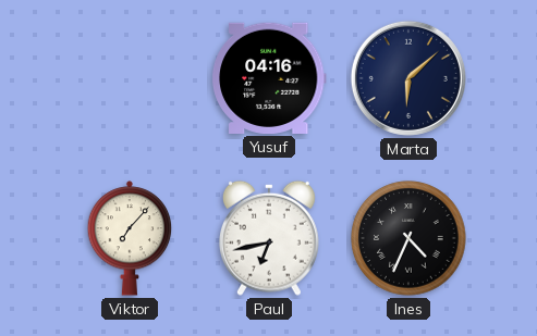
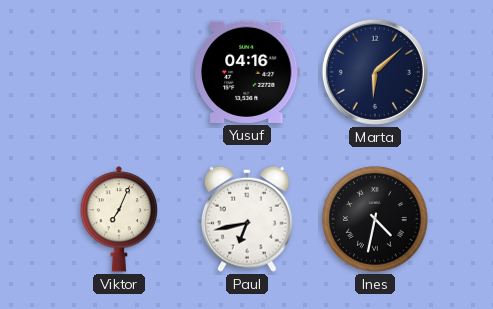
Viktor: 7:07 -> 7:04
Ines: 4:34 -> 4:32
